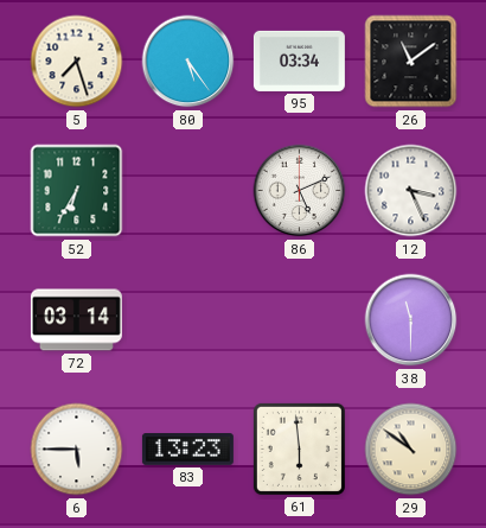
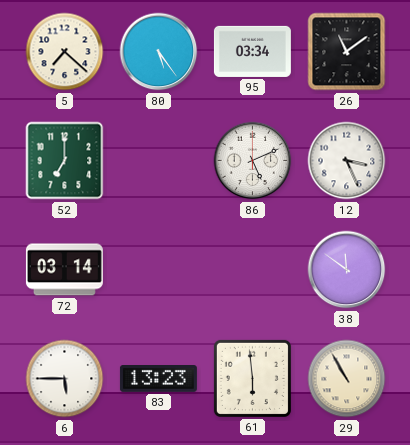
5: 7:27 -> 7:22
52: 6:35 -> 7:00
38: 11:30 -> 11:51
29: 10:51 -> 10:55
